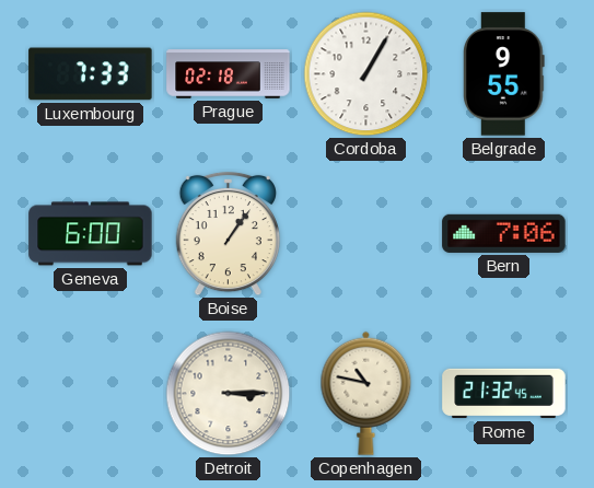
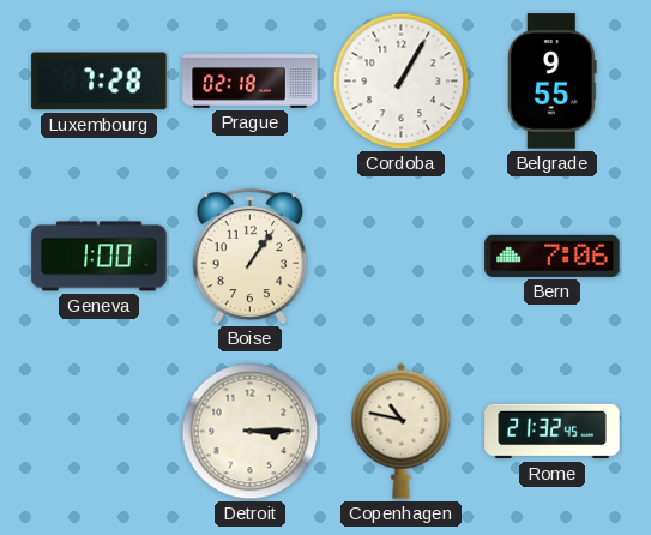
Luxembourg: 7:33 -> 7:28
Geneva: 6:00 -> 1:00
